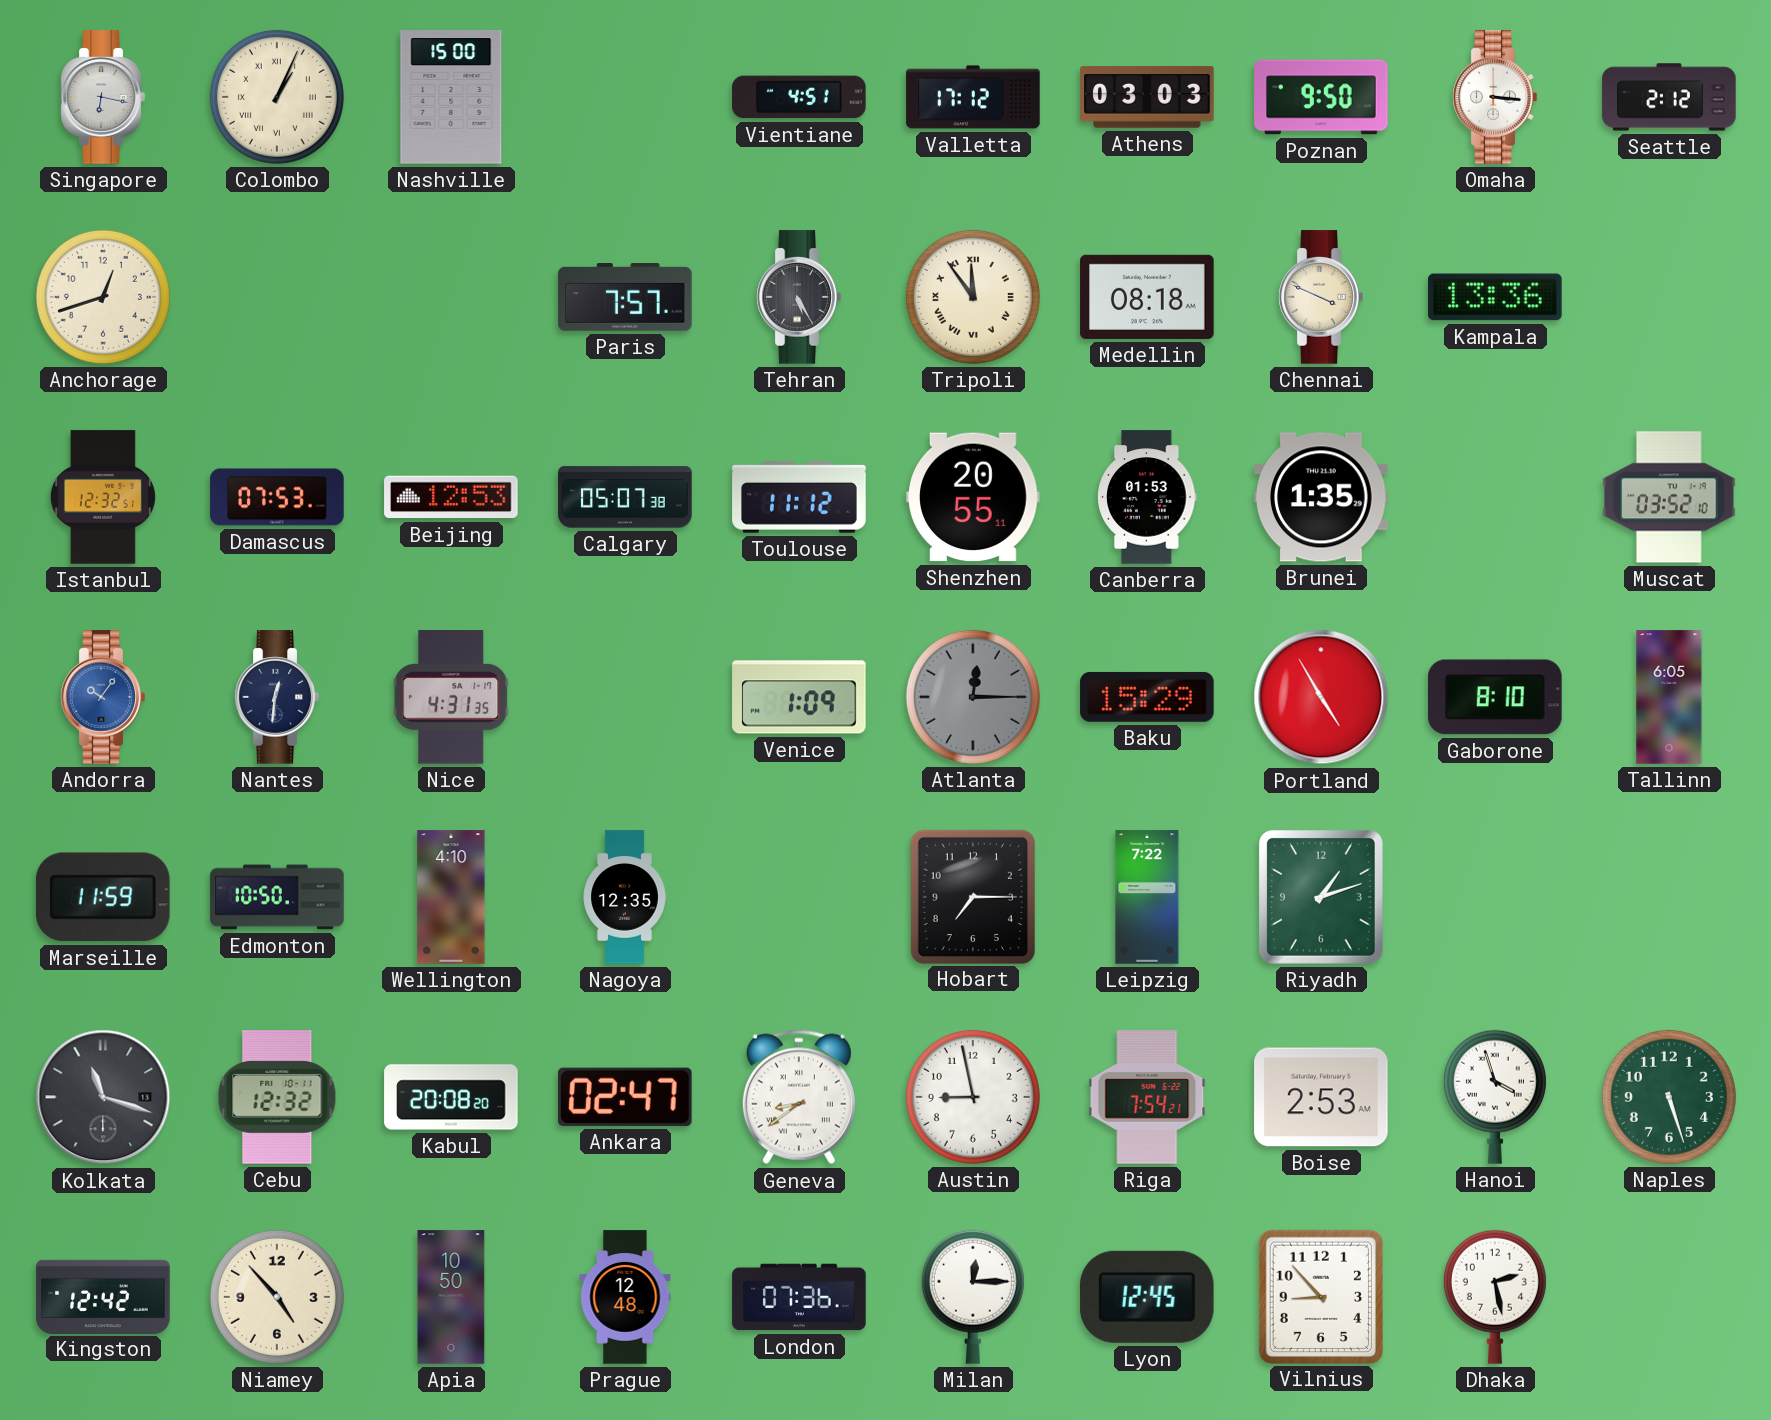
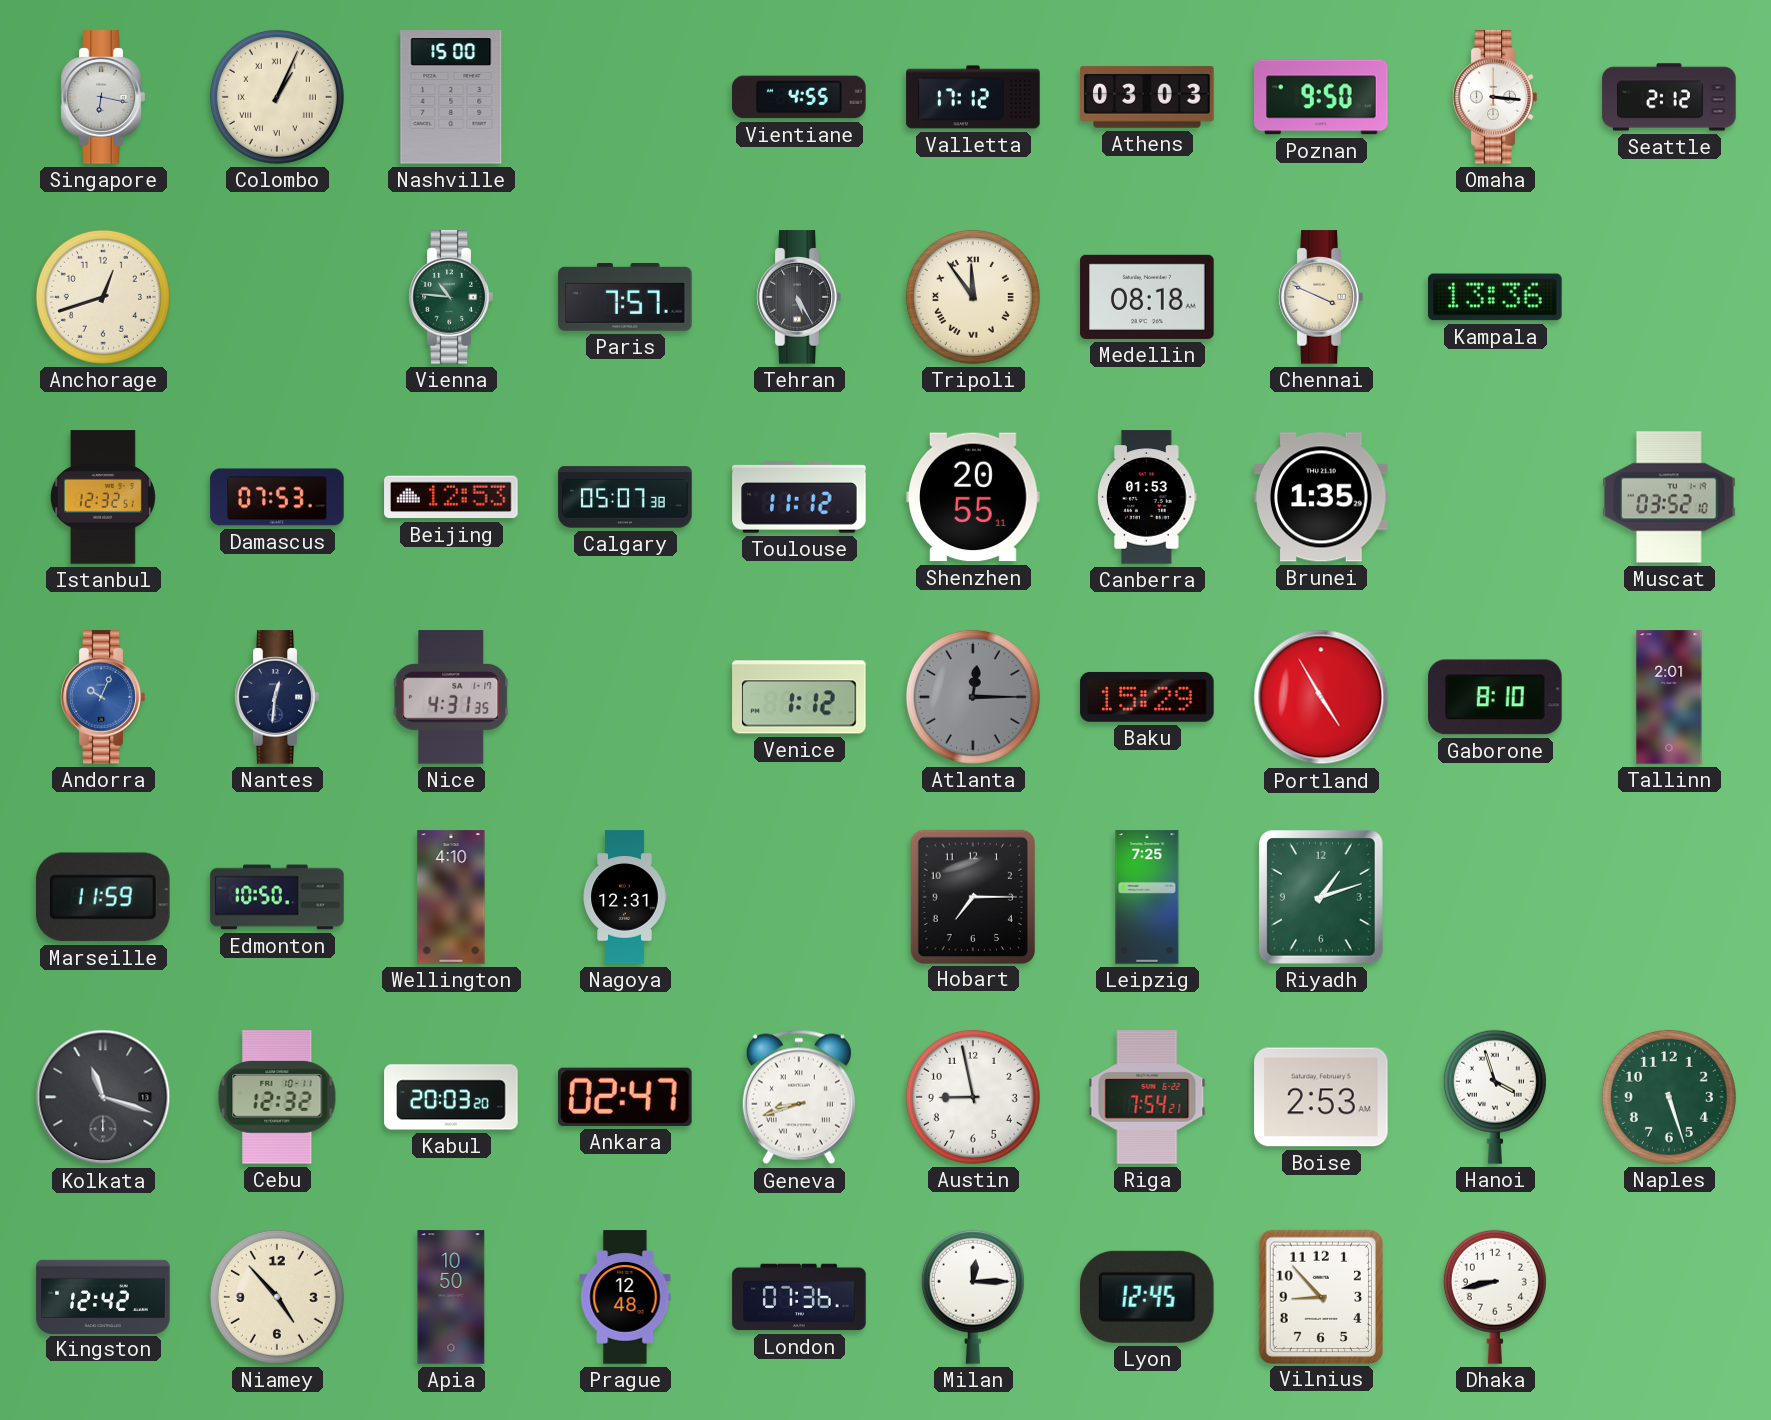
Vientiane: 4:51 -> 4:55
Vienna: none -> 10:46
Andorra: 10:06 -> 10:04
Venice: 1:09 -> 1:12
Tallinn: 6:05 -> 2:01
Nagoya: 12:35 -> 12:31
Leipzig: 7:22 -> 7:25
Kabul: 20:08 -> 20:03
Geneva: 8:39 -> 8:42
Dhaka: 2:28 -> 8:43
